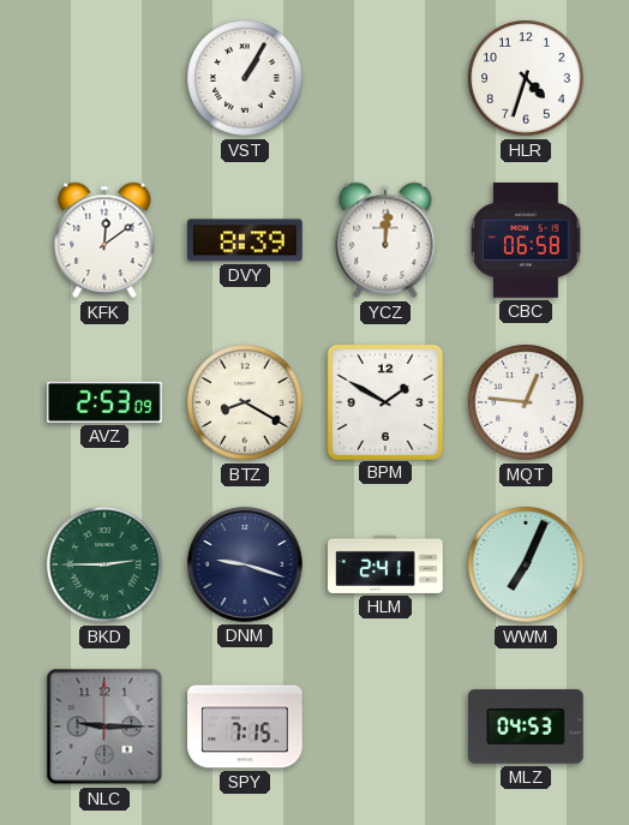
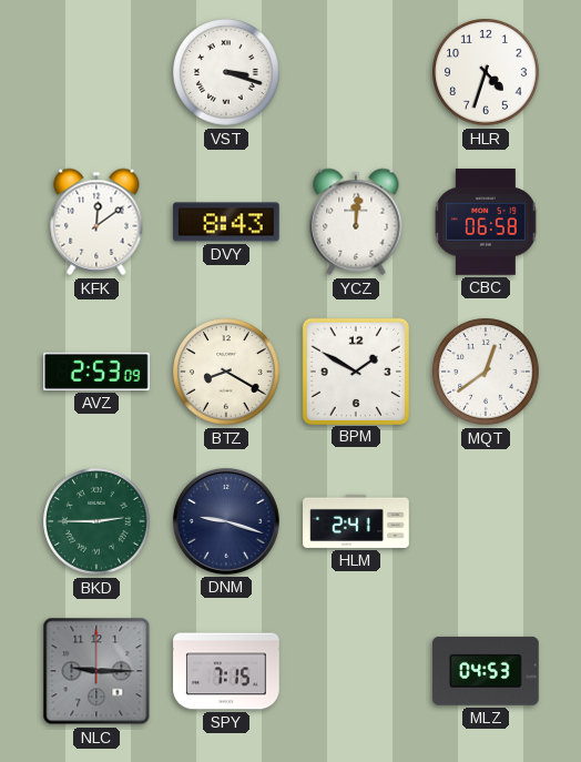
VST: 1:05 -> 3:18
DVY: 8:39 -> 8:43
MQT: 12:46 -> 12:39
WWM: 7:04 -> none
